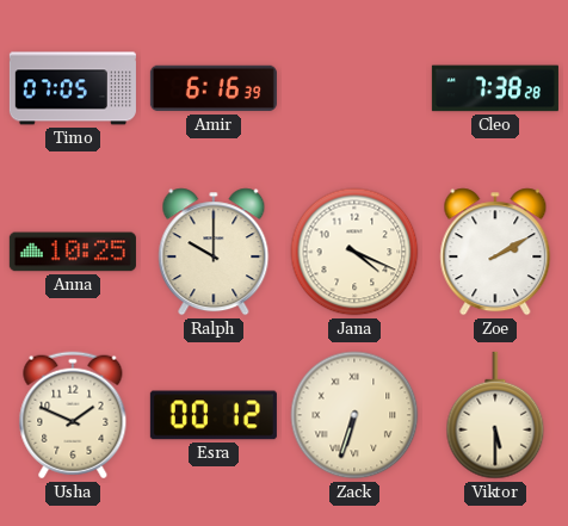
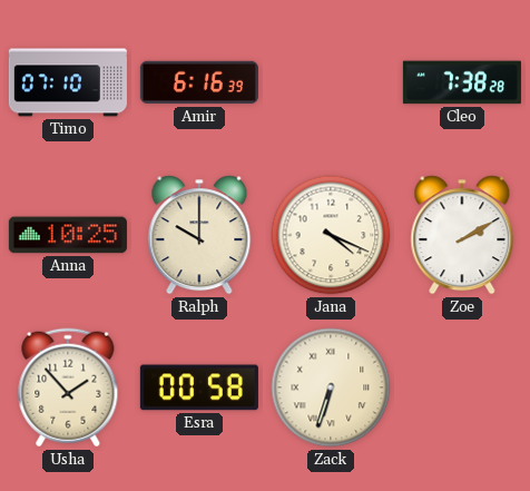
Timo: 07:05 -> 07:10
Usha: 1:49 -> 1:53
Esra: 00:12 -> 00:58
Viktor: 5:30 -> none
